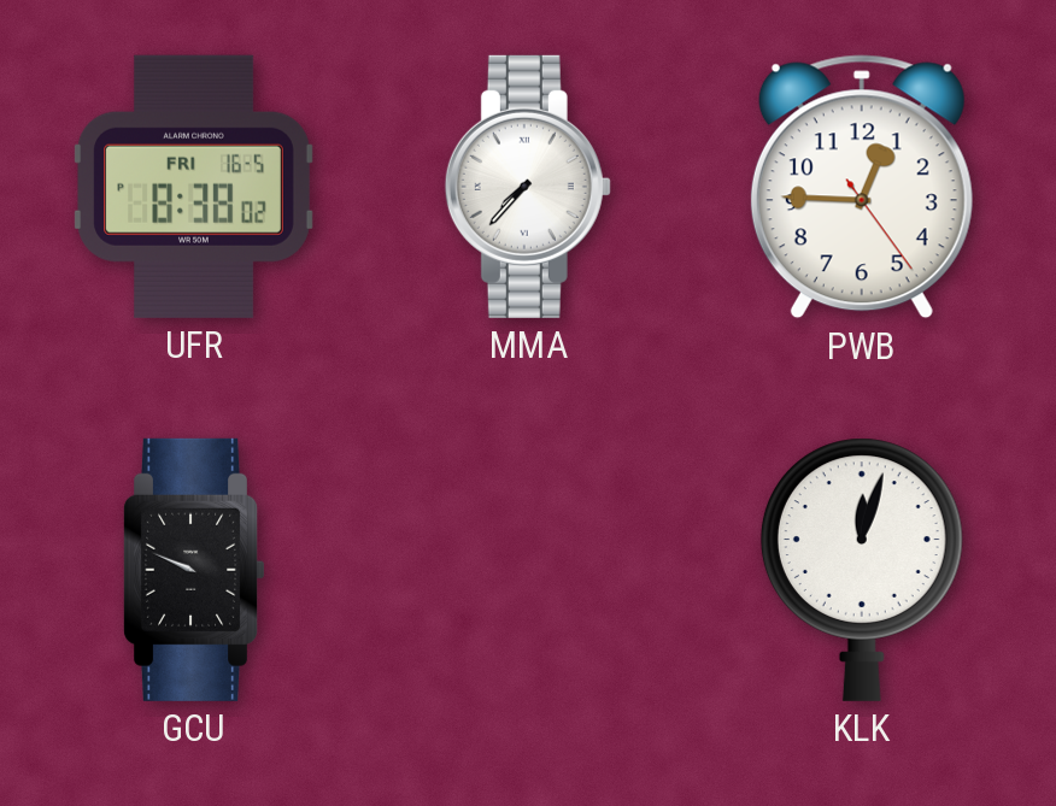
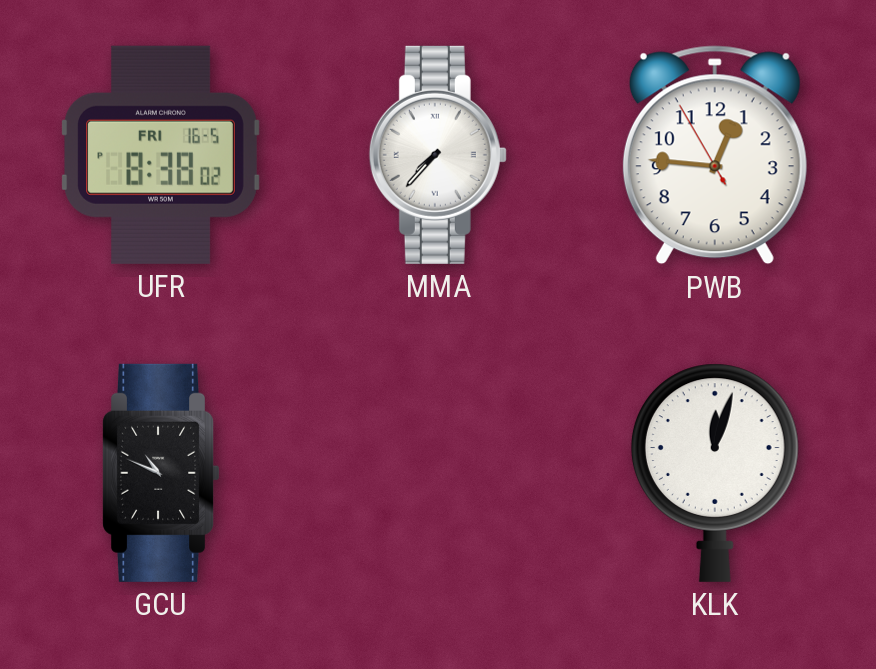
PWB: 12:45:24 -> 12:45:55
GCU: 9:49 -> 10:49
